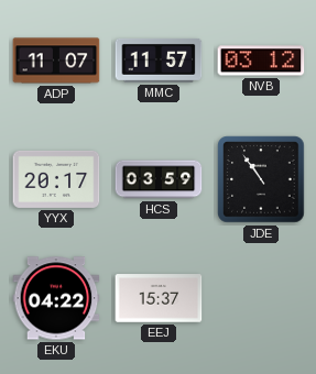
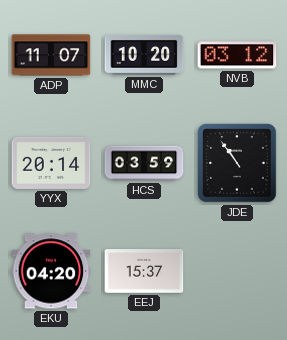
MMC: 11:57 -> 10:20
YYX: 20:17 -> 20:14
EKU: 04:22 -> 04:20
